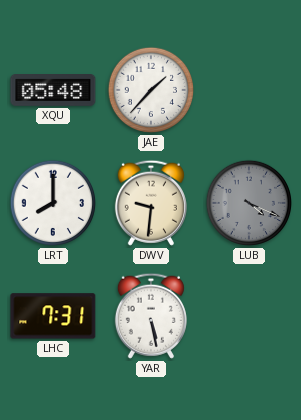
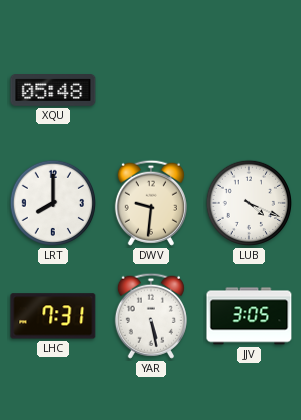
JAE: 1:37 -> none
LUB dial: grey -> white
JJV: none -> 3:05
